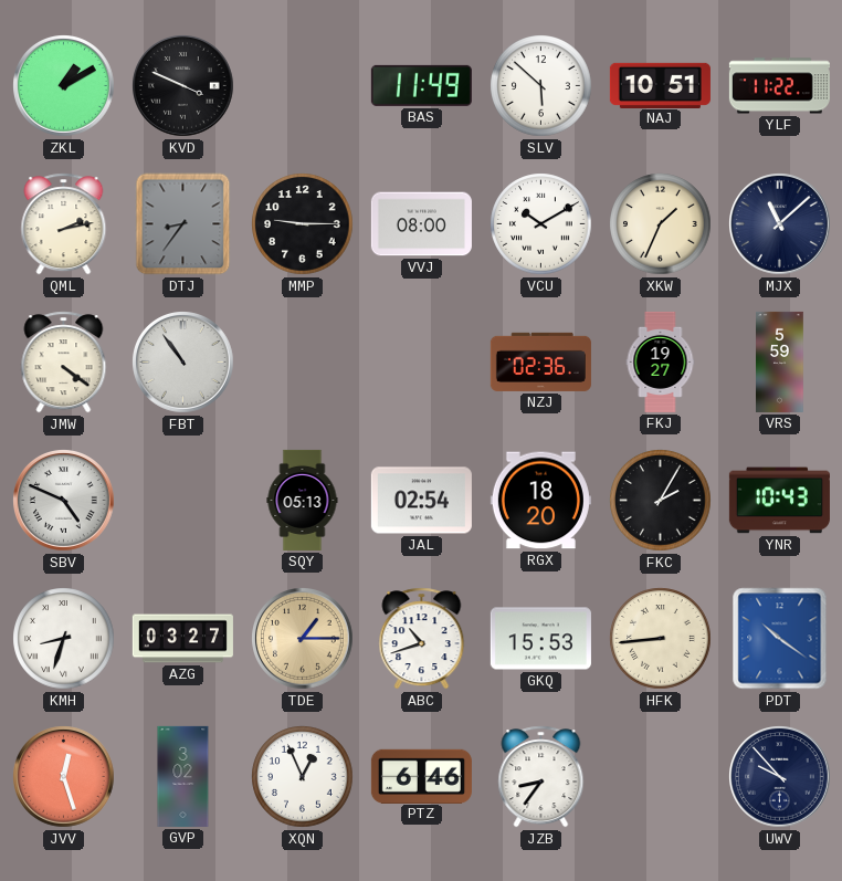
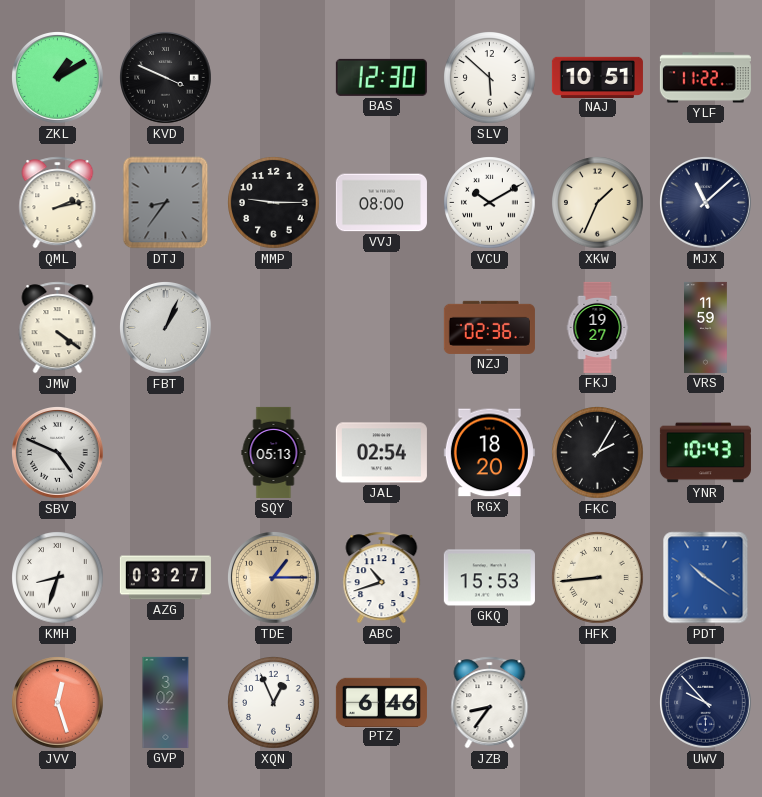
BAS: 11:49 -> 12:30
FBT: 10:54 -> 1:04
VRS: 5:59 -> 11:59
